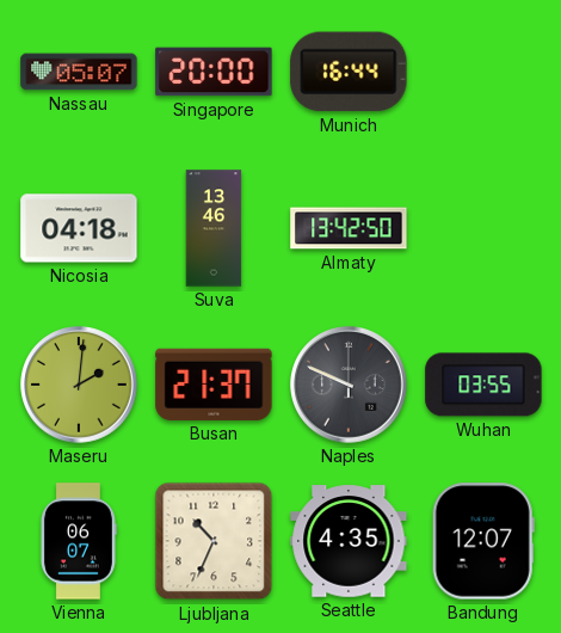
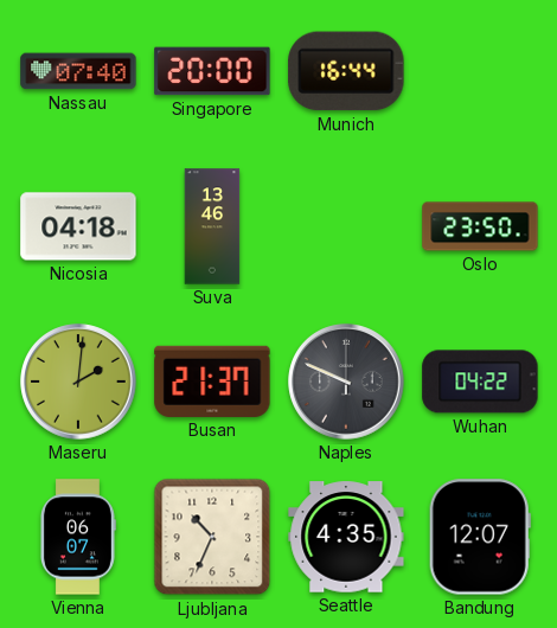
Nassau: 05:07 -> 07:40
Almaty: 13:42 -> none
Oslo: none -> 23:50
Wuhan: 03:55 -> 04:22
